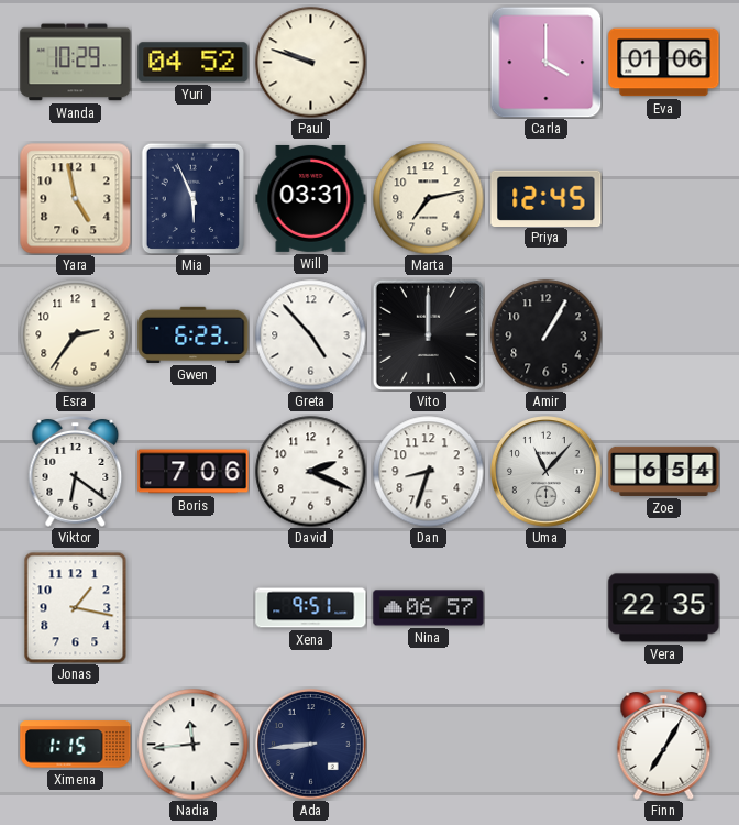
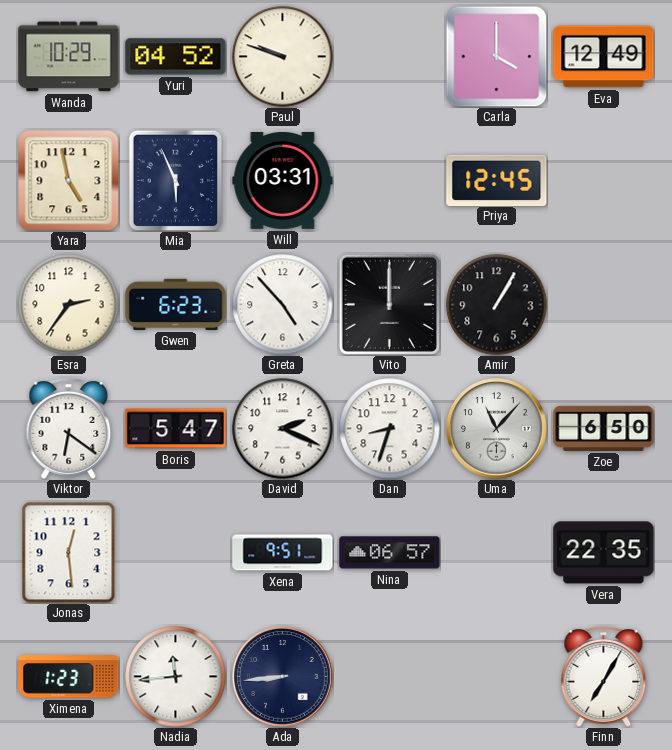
Eva: 01:06 -> 12:49
Marta: 7:13 -> none
Boris: 7:06 -> 5:47
Zoe: 6:54 -> 6:50
Jonas: 1:17 -> 12:29
Ximena: 1:15 -> 1:23
